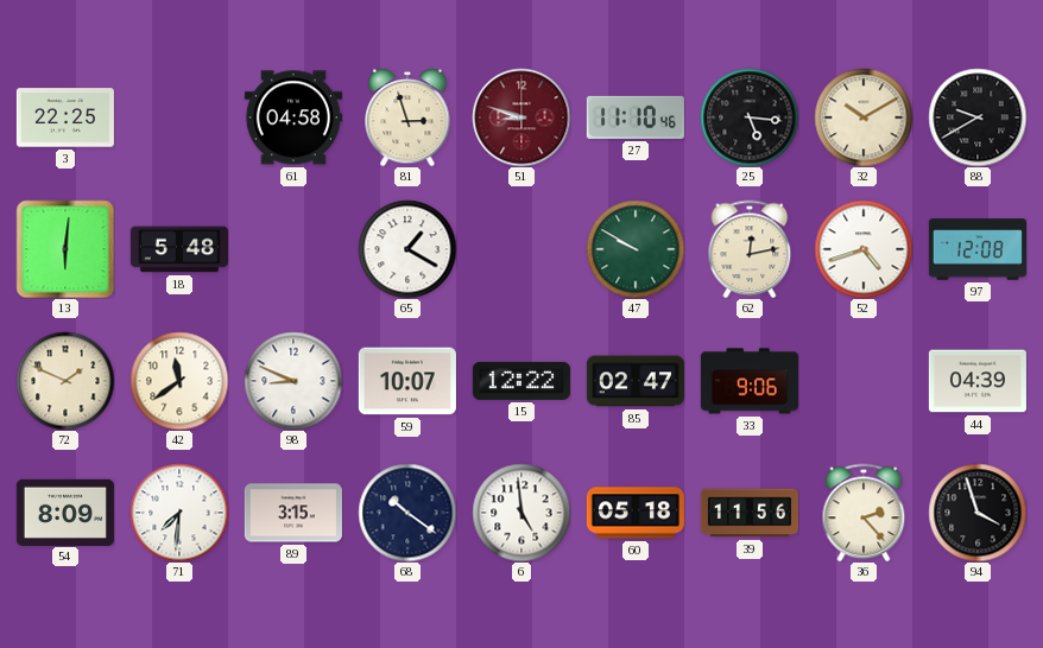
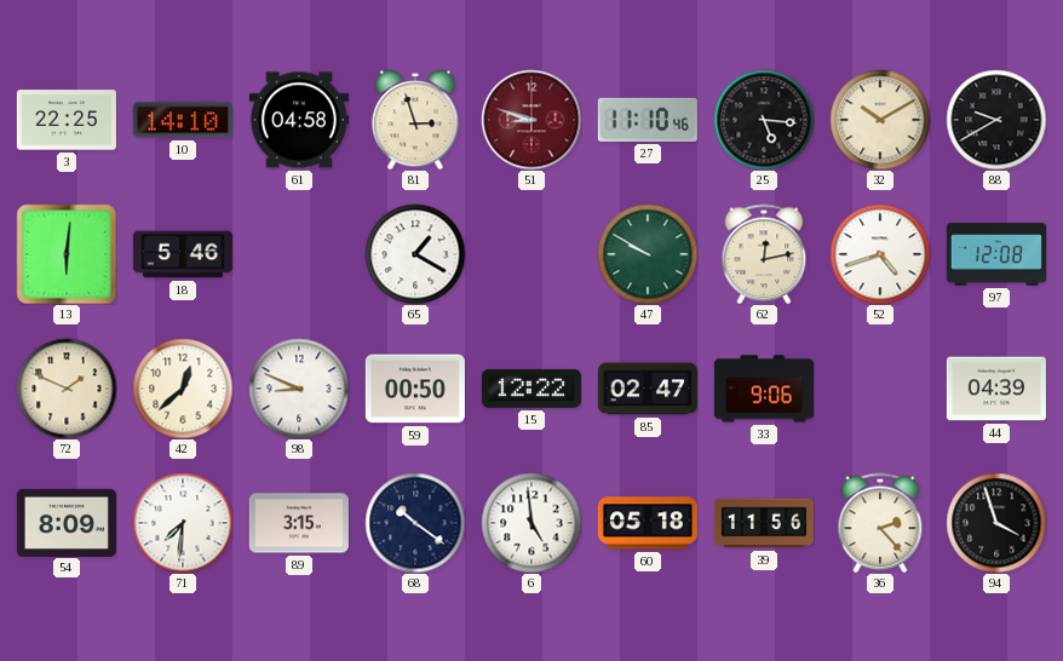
10: none -> 14:10
18: 5:48 -> 5:46
42: 11:39 -> 12:38
59: 10:07 -> 00:50
